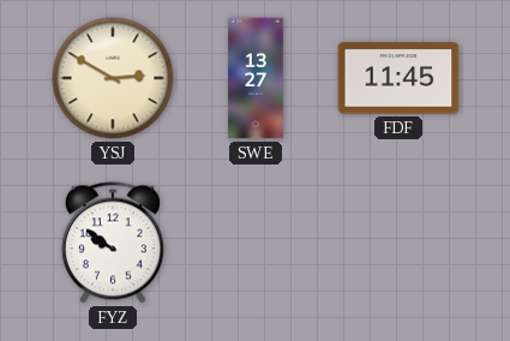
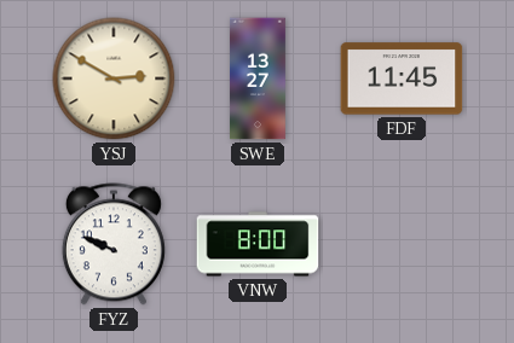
FYZ: 9:51 -> 9:49
VNW: none -> 8:00
